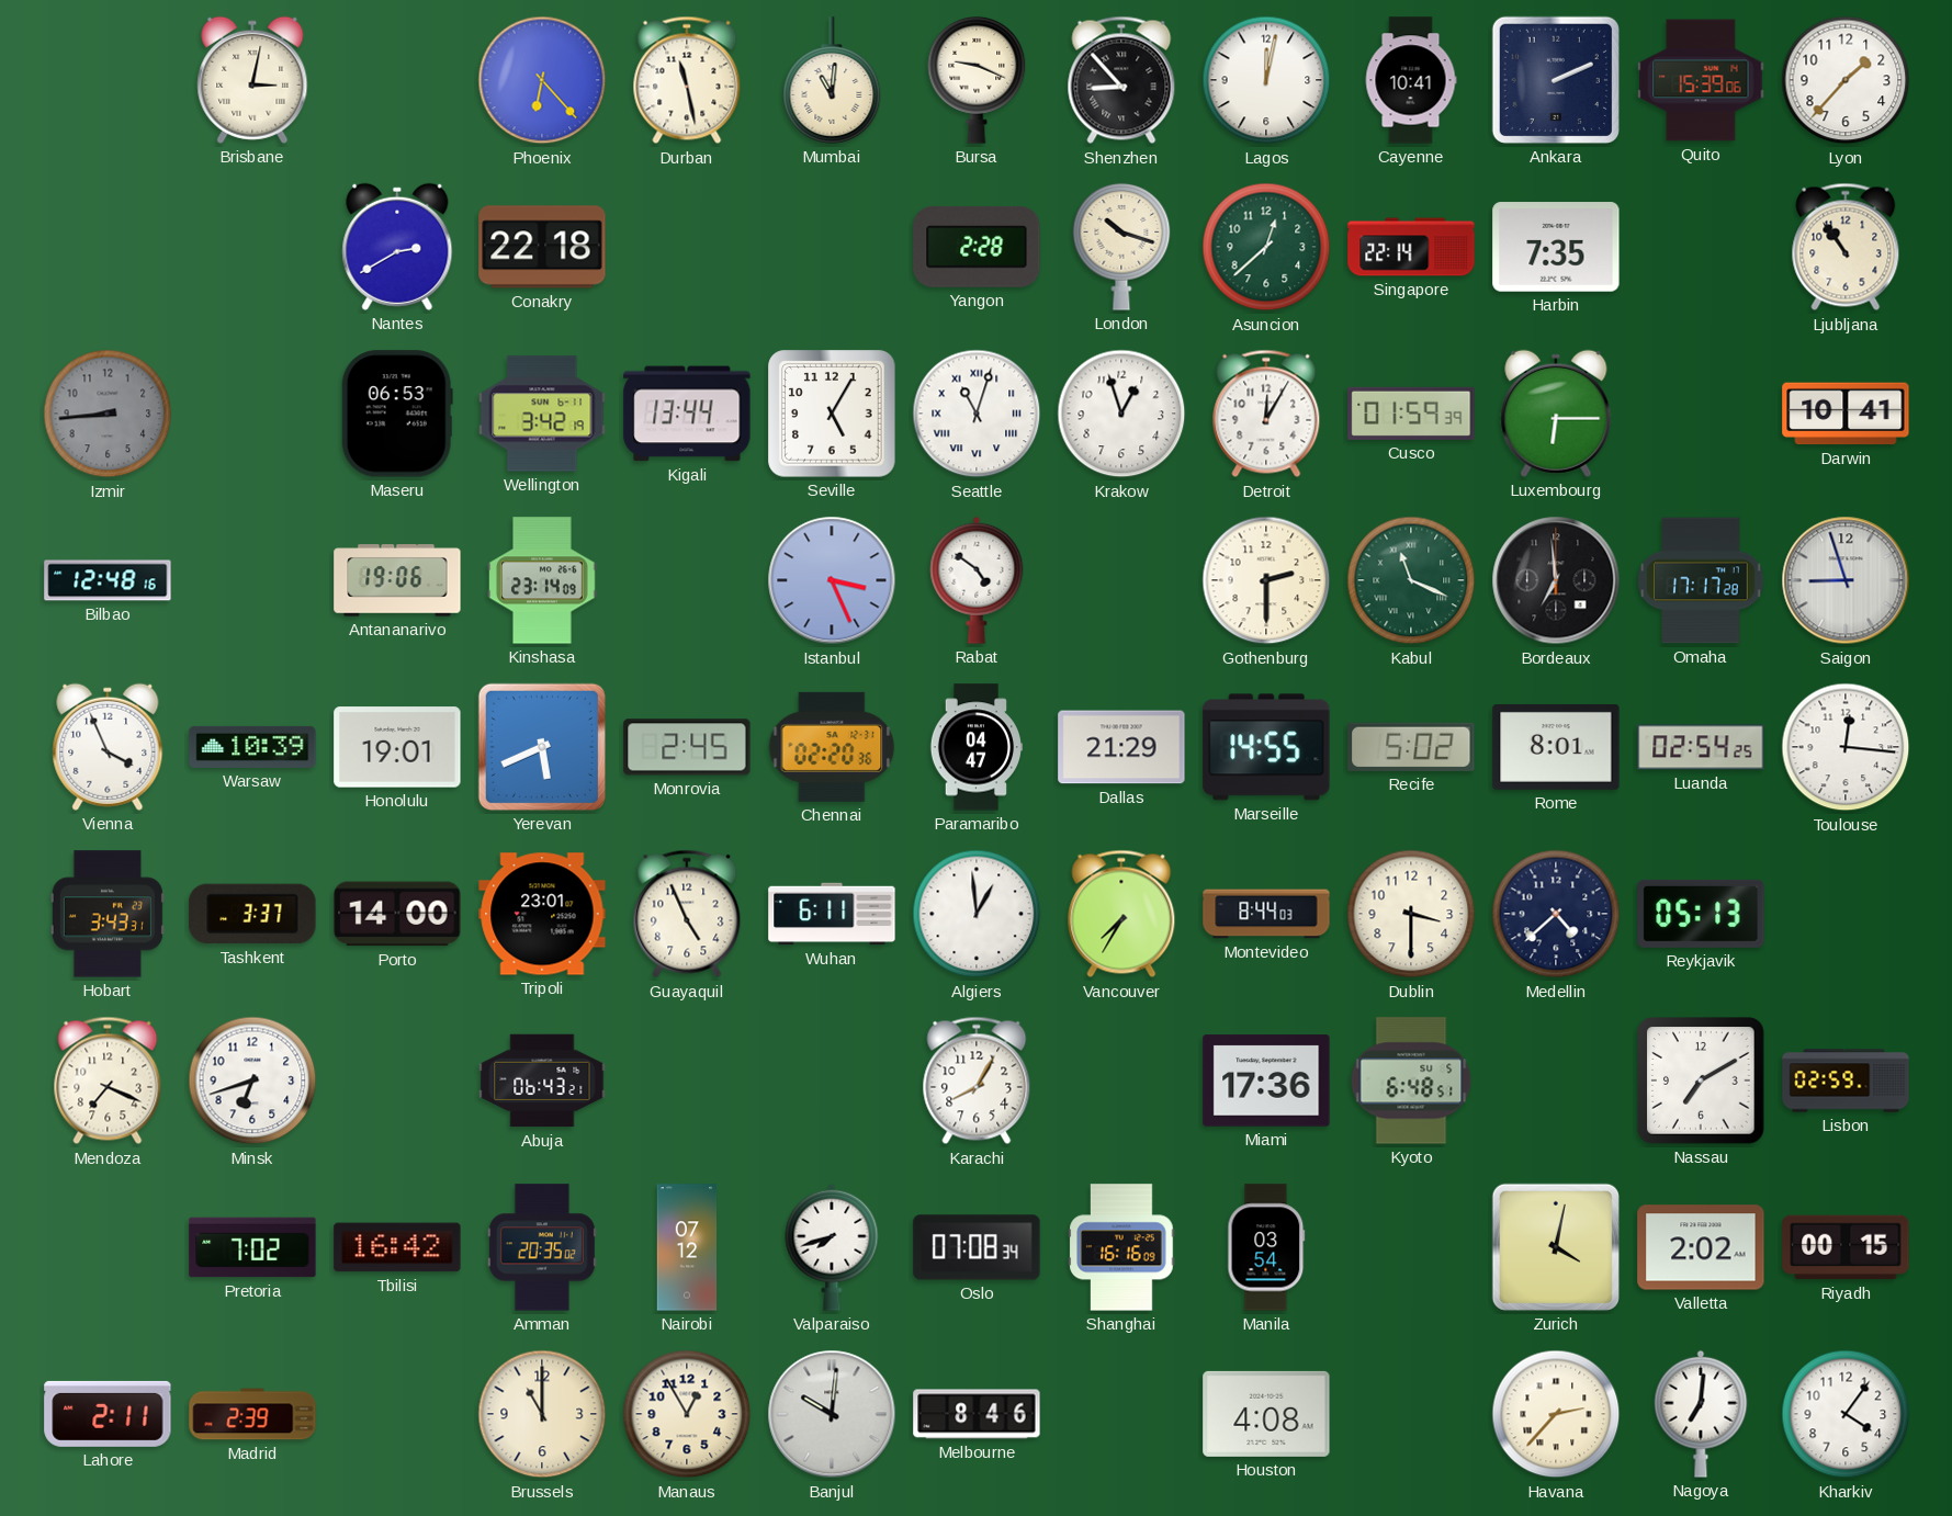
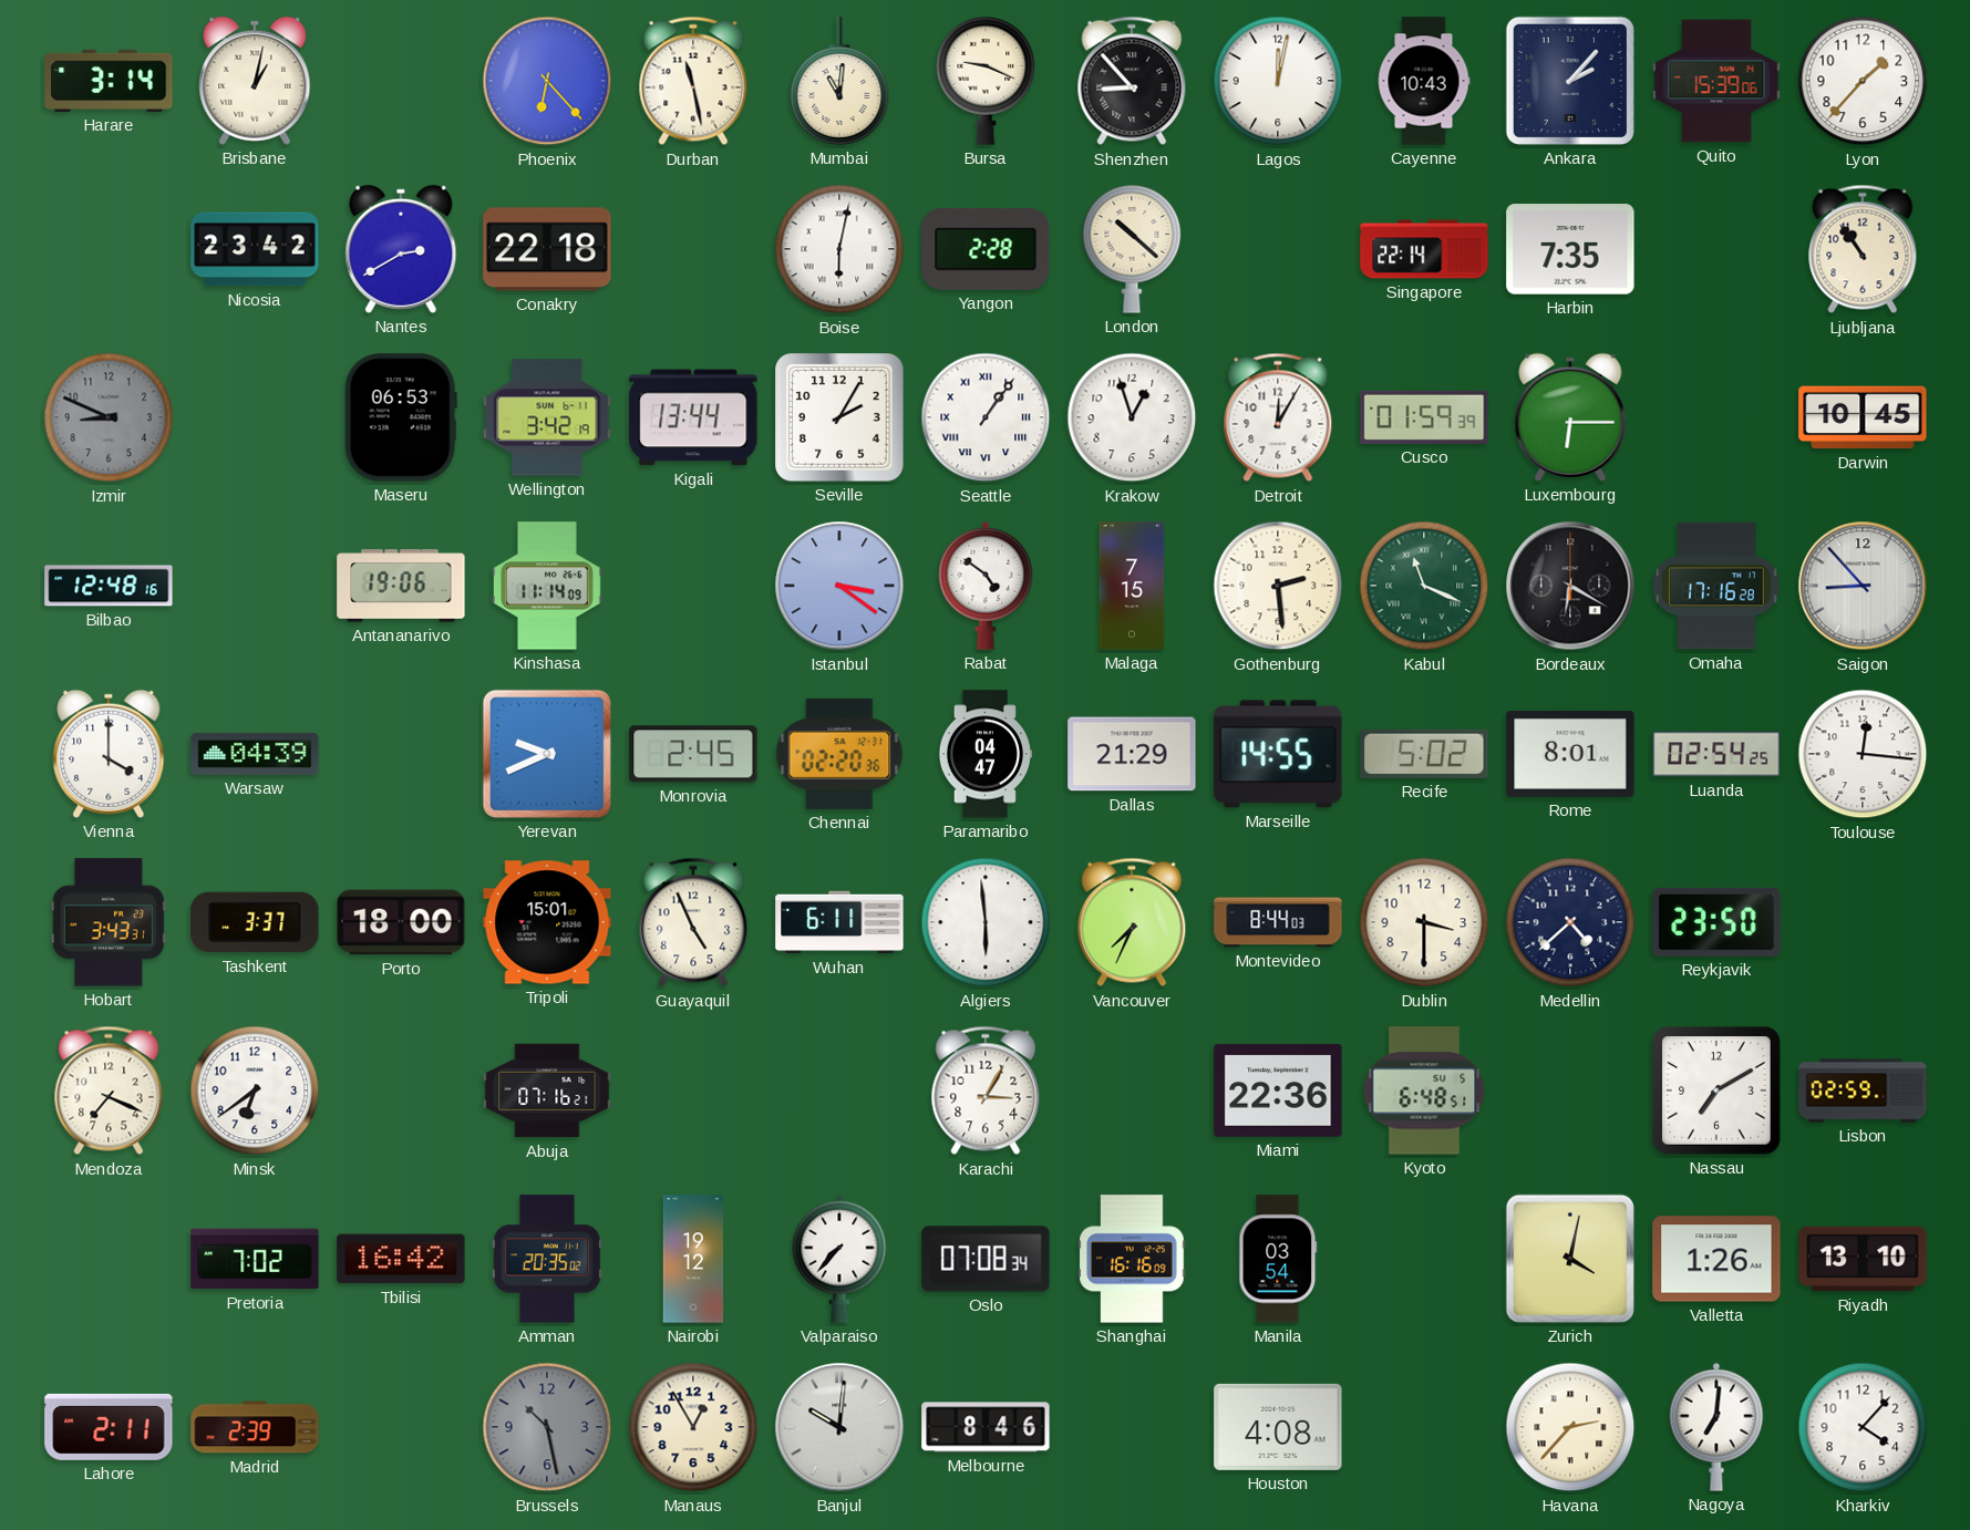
Harare: none -> 3:14
Brisbane: 3:02 -> 1:02
Cayenne: 10:41 -> 10:43
Ankara: 2:11 -> 2:07
Nicosia: none -> 23:42
Boise: none -> 6:02
London: 10:18 -> 10:22
Asuncion: 12:38 -> none
Izmir: 8:44 -> 8:49
Seville: 5:05 -> 2:05
Seattle: 11:03 -> 1:06
Darwin: 10:41 -> 10:45
Kinshasa: 23:14 -> 11:14
Istanbul: 3:26 -> 3:21
Malaga: none -> 7:15
Gothenburg: 2:30 -> 2:29
Bordeaux: 6:59 -> 6:20
Omaha: 17:17 -> 17:16
Saigon: 8:57 -> 8:53
Vienna: 3:56 -> 4:00
Warsaw: 10:39 -> 04:39
Honolulu: 19:01 -> none
Yerevan: 5:41 -> 9:41
Porto: 14:00 -> 18:00
Tripoli: 23:01 -> 15:01
Algiers: 12:59 -> 5:59
Vancouver: 7:35 -> 7:34
Reykjavik: 05:13 -> 23:50
Minsk: 6:42 -> 6:39
Abuja: 06:43 -> 07:16
Karachi: 8:05 -> 3:05
Miami: 17:36 -> 22:36
Nairobi: 07:12 -> 19:12
Valparaiso: 7:42 -> 7:37
Valletta: 2:02 -> 1:26
Riyadh: 00:15 -> 13:10
Brussels: 11:00 -> 10:28
Brussels dial: cream -> grey
Kharkiv: 4:06 -> 4:07
